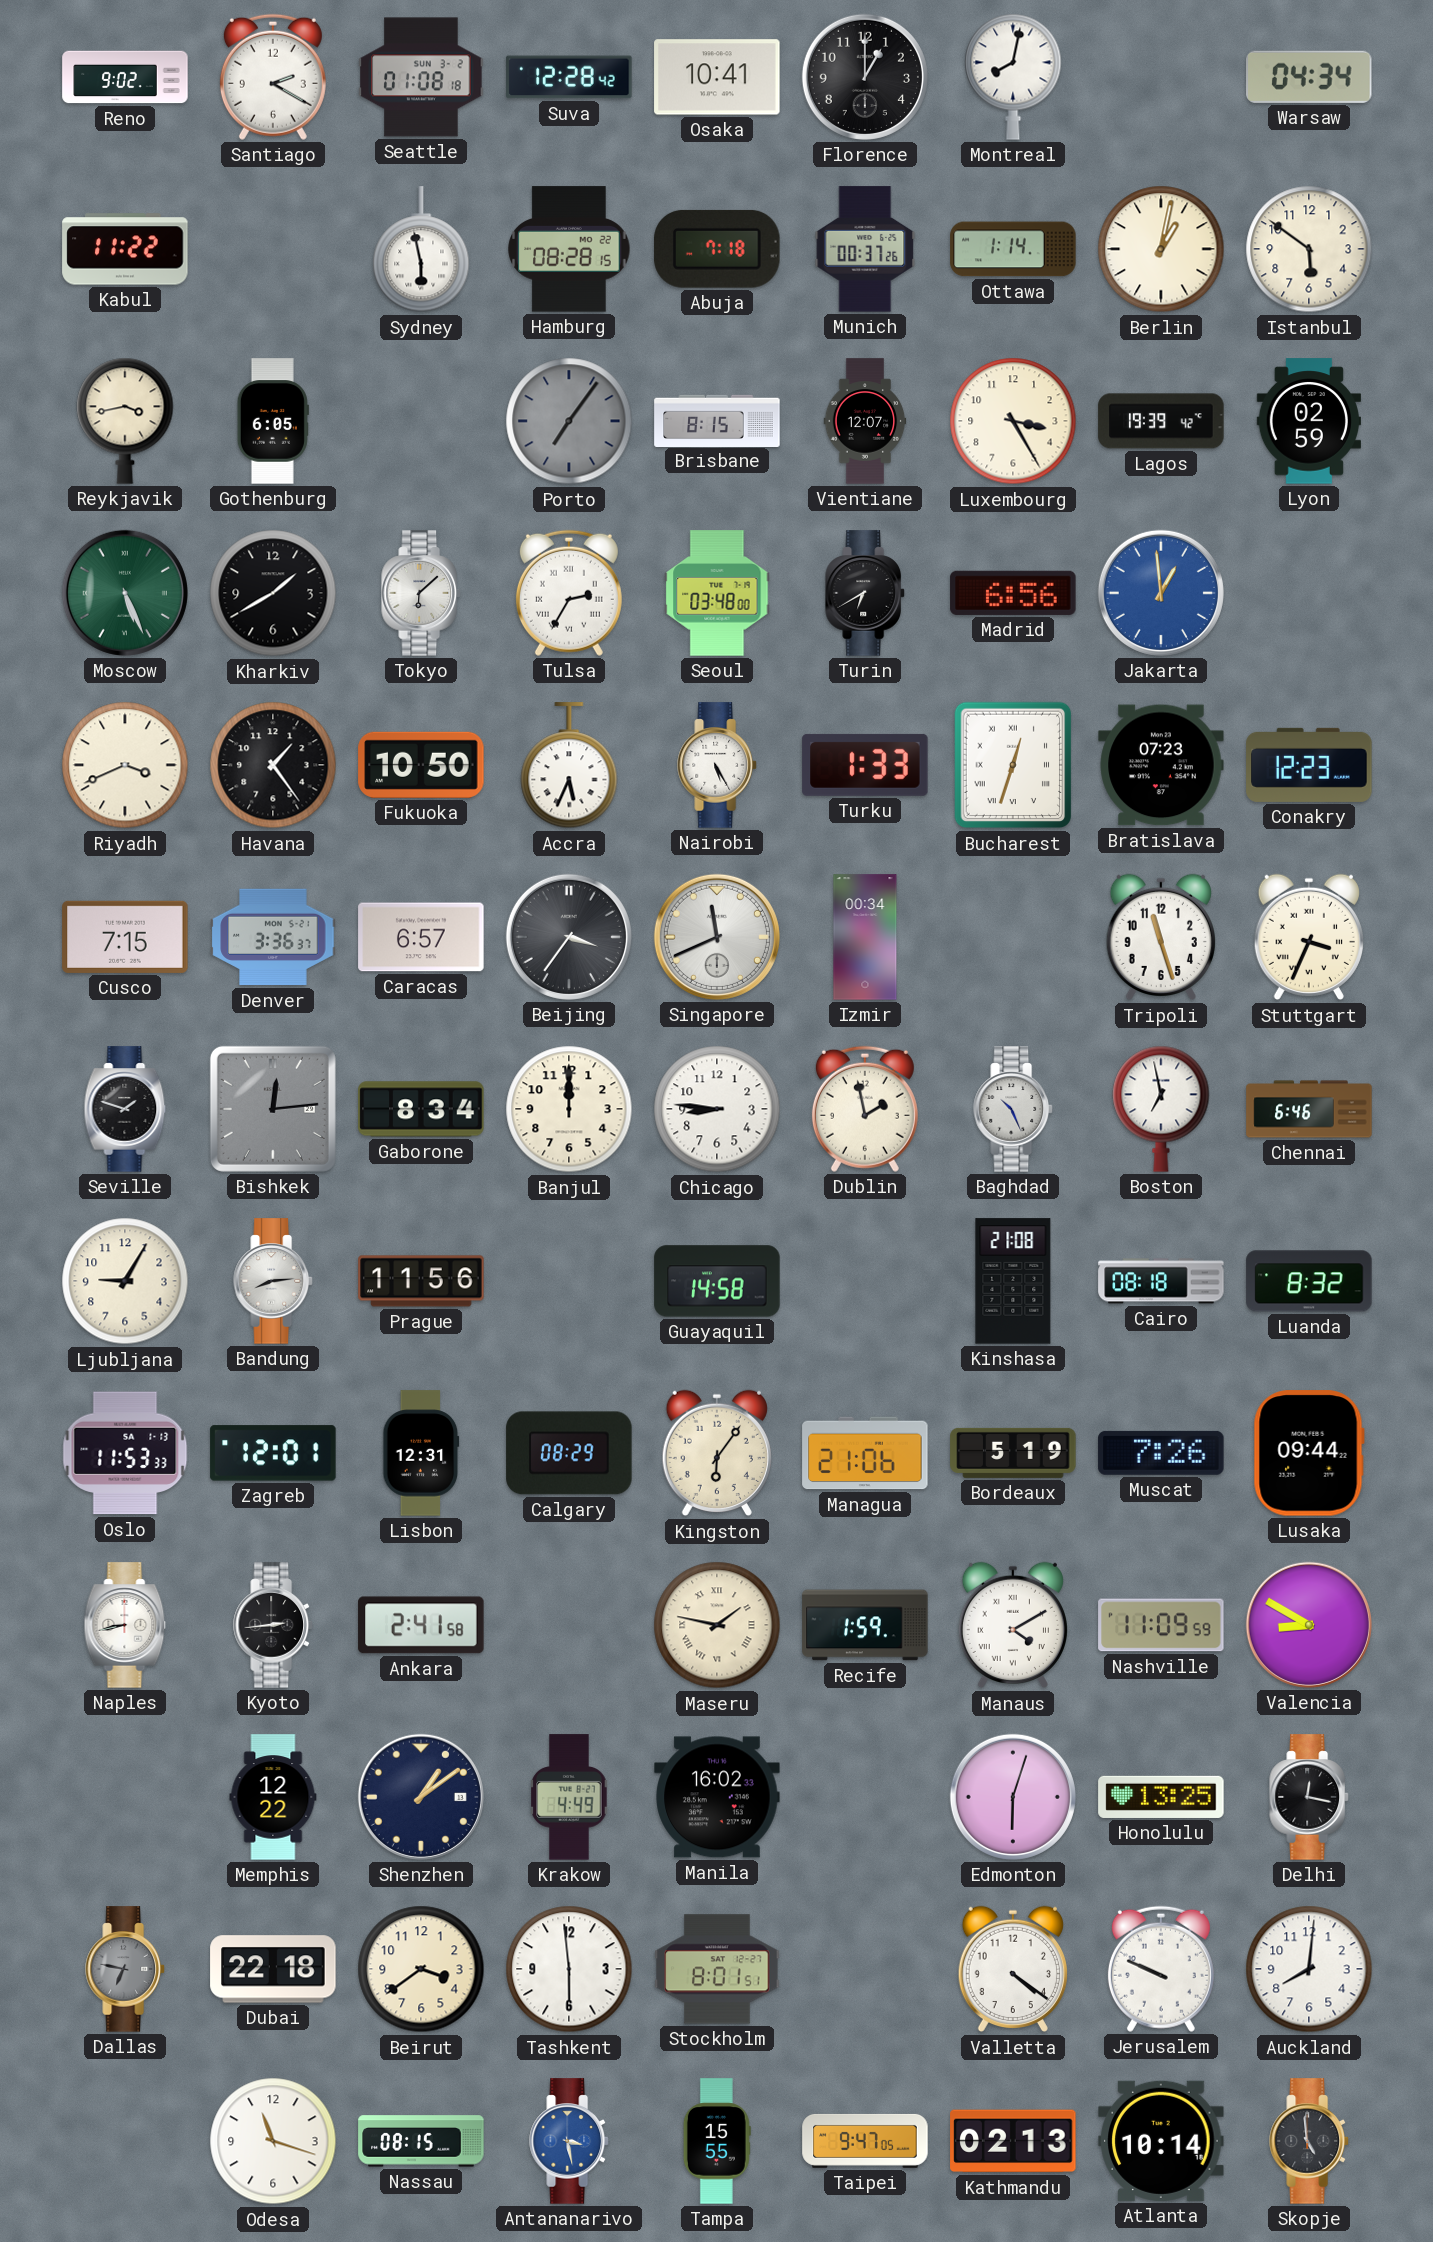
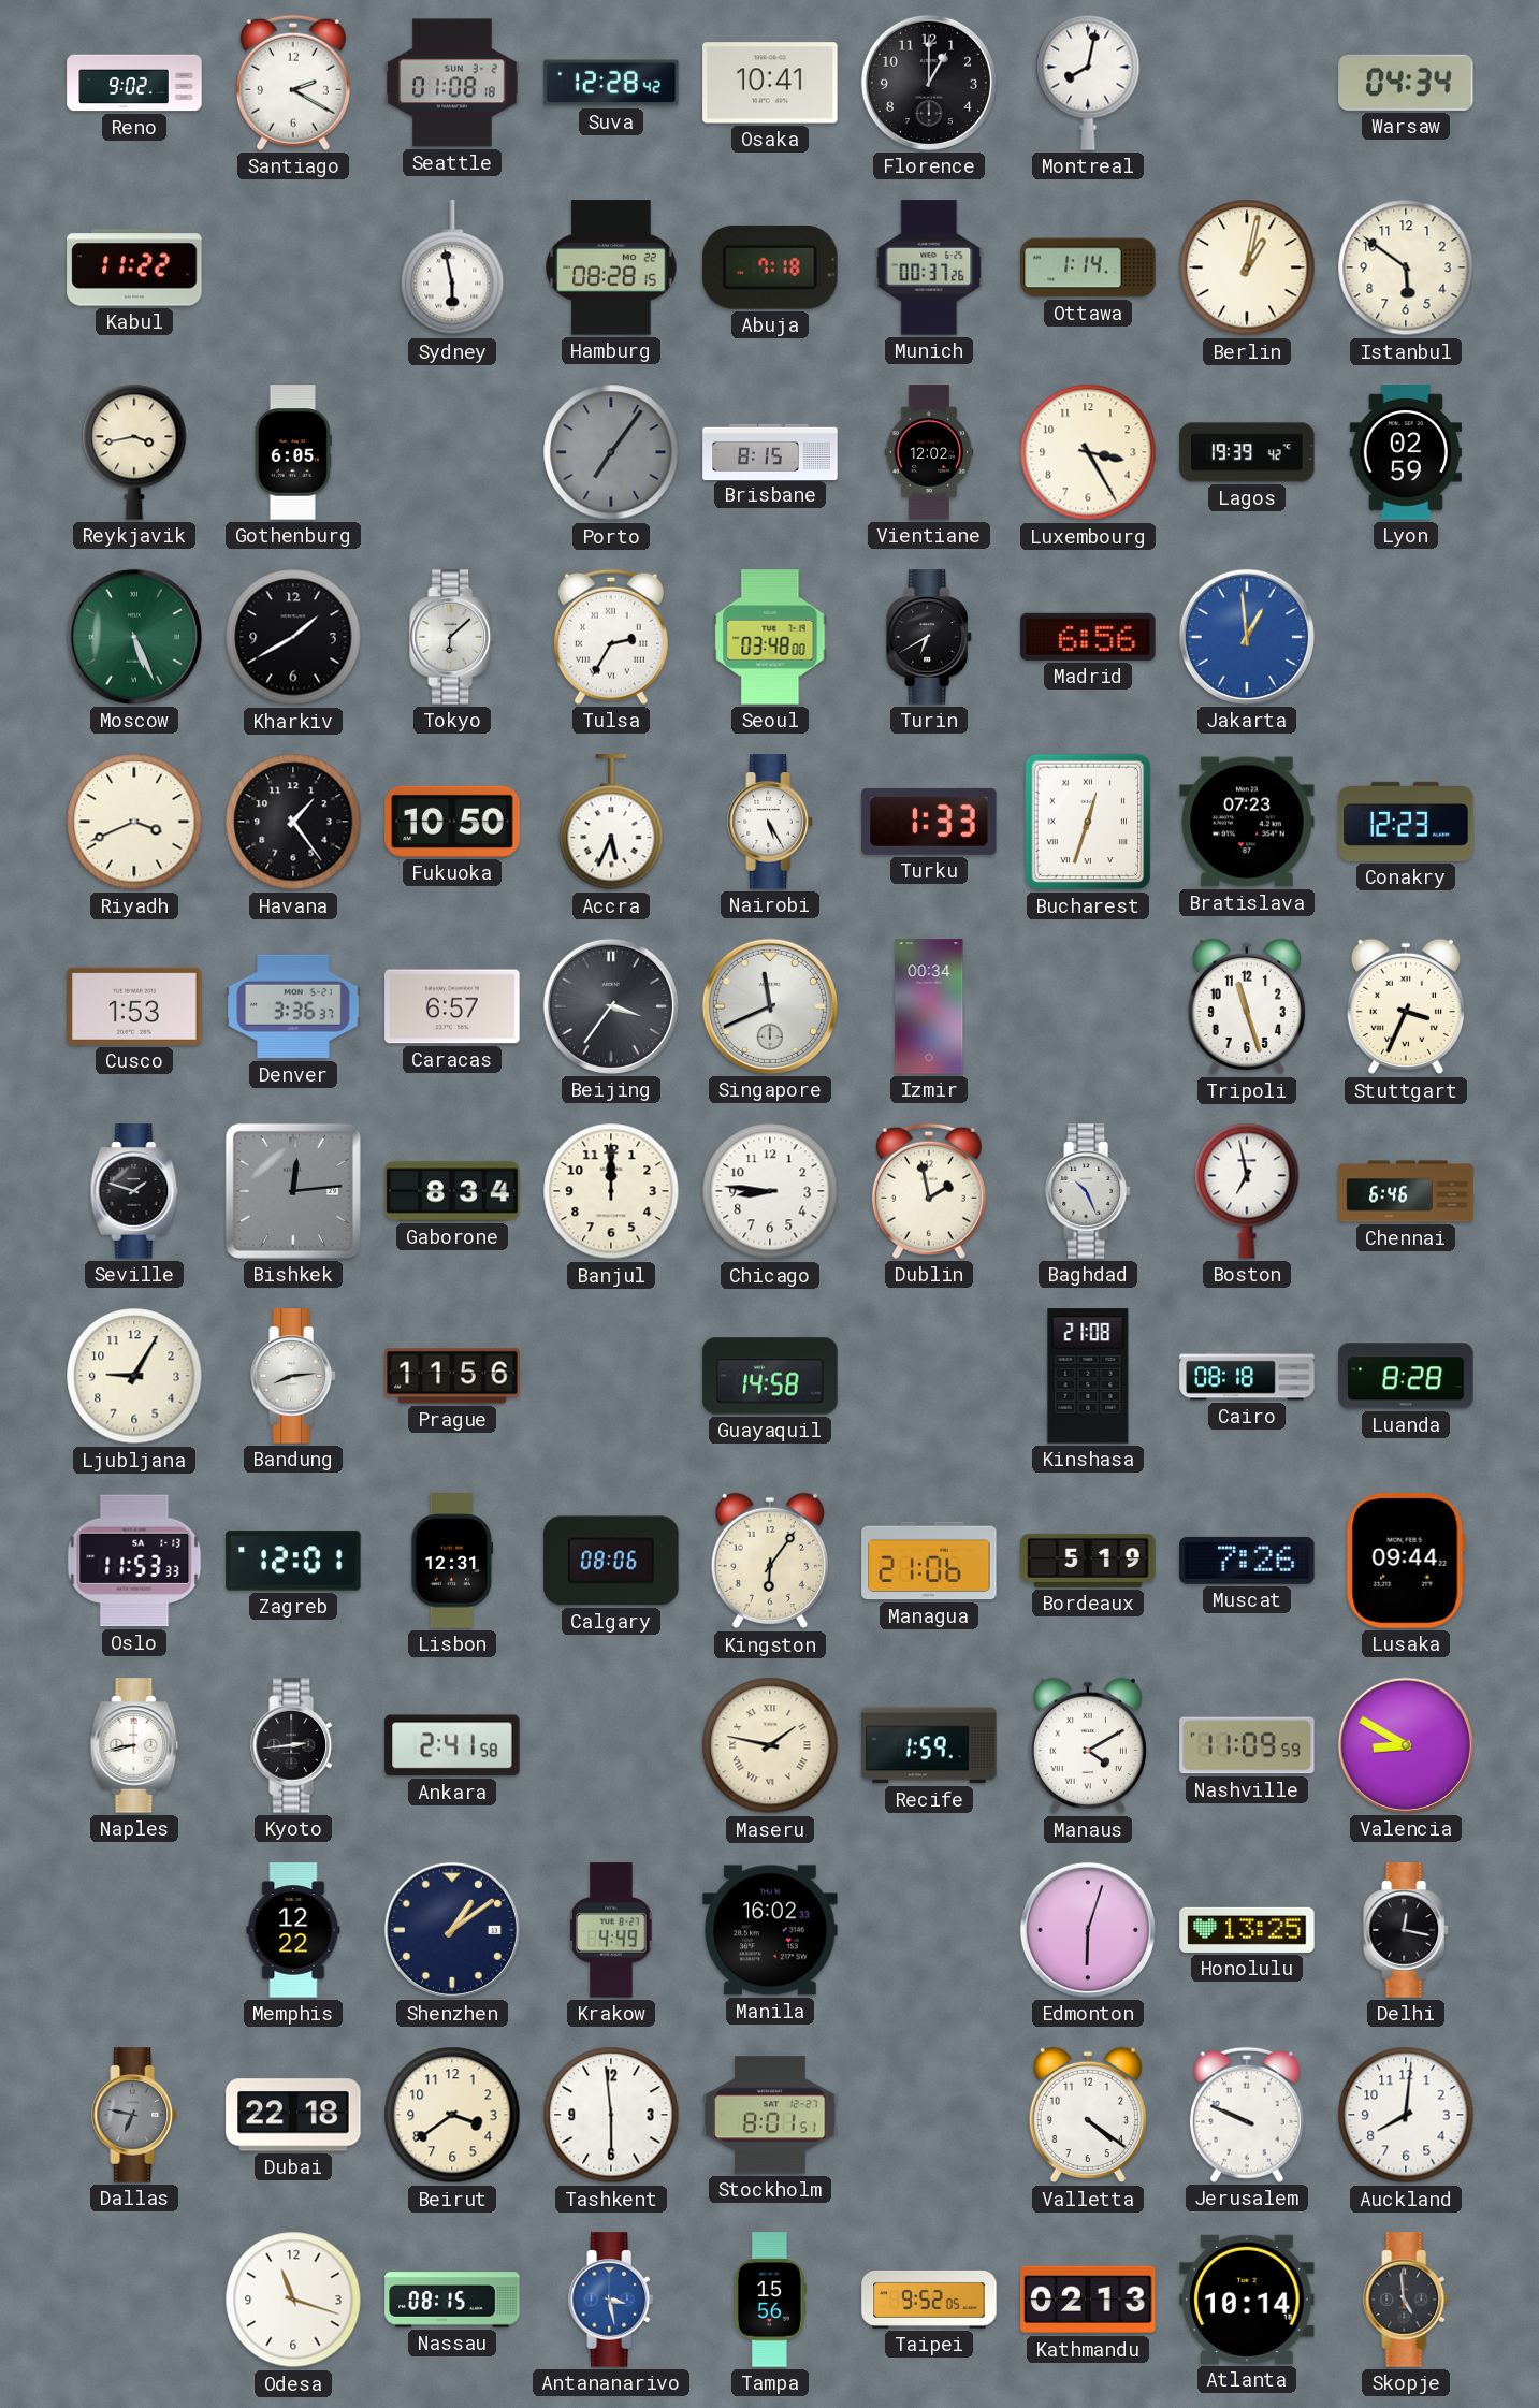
Vientiane: 12:07 -> 12:02
Cusco: 7:15 -> 1:53
Luanda: 8:32 -> 8:28
Calgary: 08:29 -> 08:06
Tampa: 15:55 -> 15:56
Taipei: 9:47 -> 9:52
